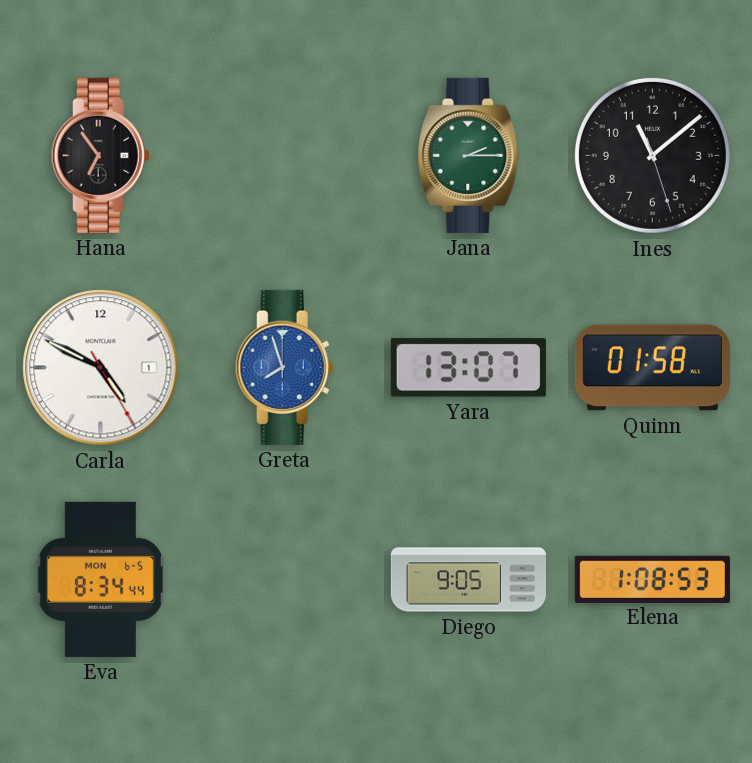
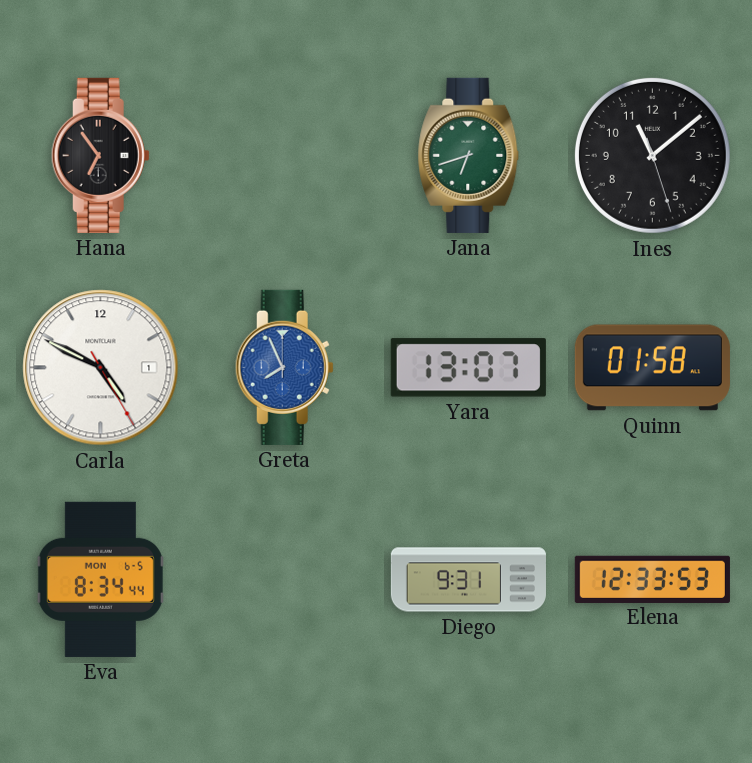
Jana: 2:15 -> 6:42
Greta: 7:57 -> 7:56
Diego: 9:05 -> 9:31
Elena: 1:08 -> 12:33
